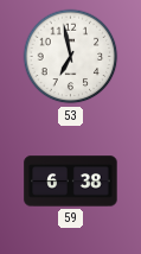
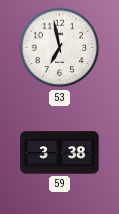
59: 6:38 -> 3:38
